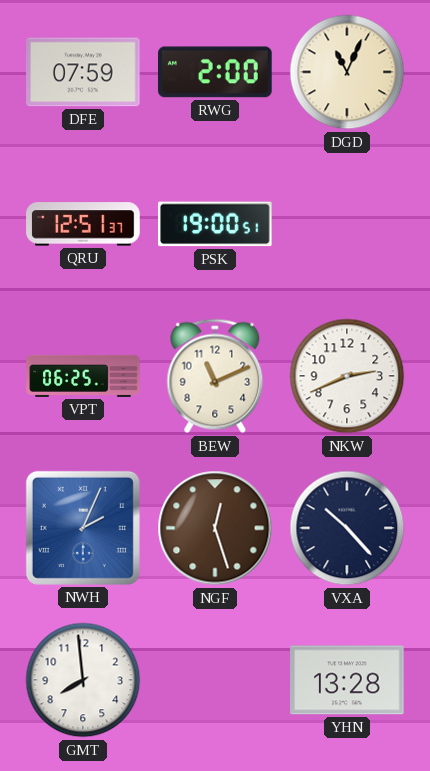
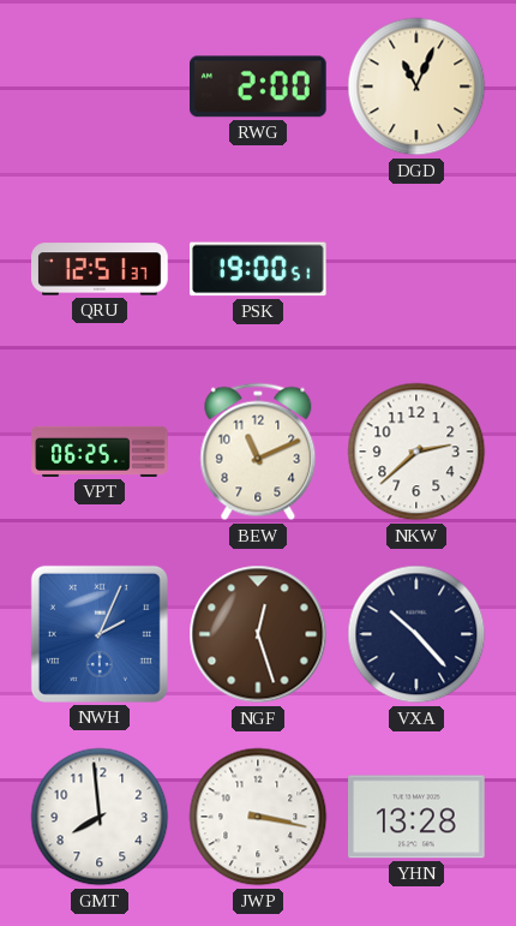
DFE: 07:59 -> none
NKW: 2:41 -> 2:38
JWP: none -> 3:17
